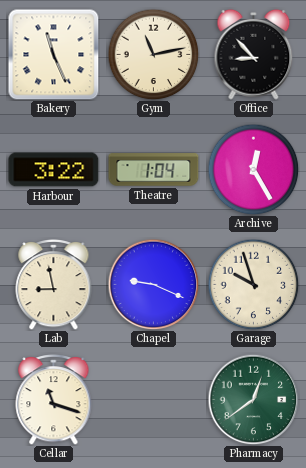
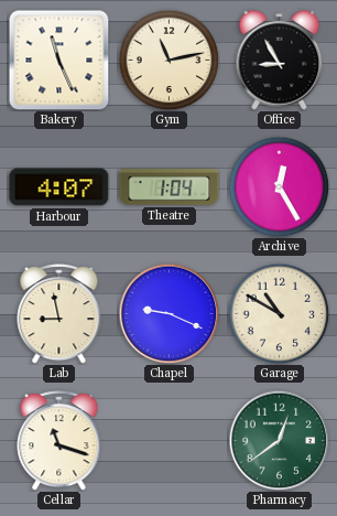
Office: 8:53 -> 8:55
Harbour: 3:22 -> 4:07
Garage: 9:57 -> 10:50
